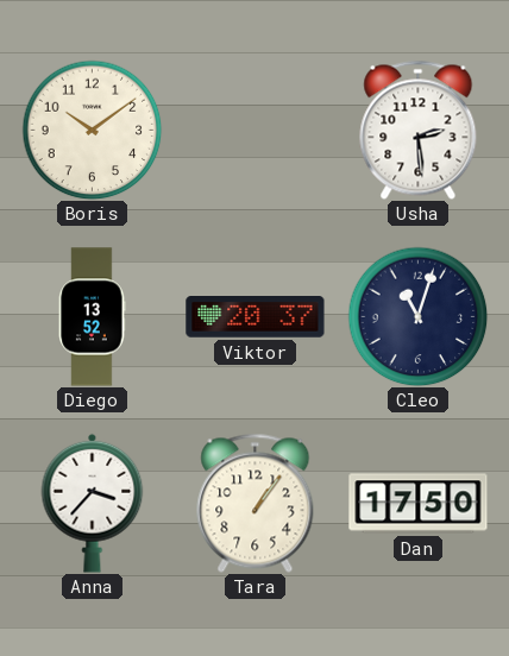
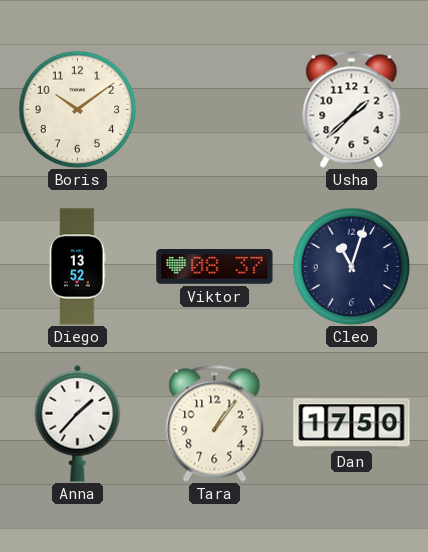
Usha: 2:29 -> 1:38
Viktor: 20:37 -> 08:37
Anna: 3:37 -> 1:37
